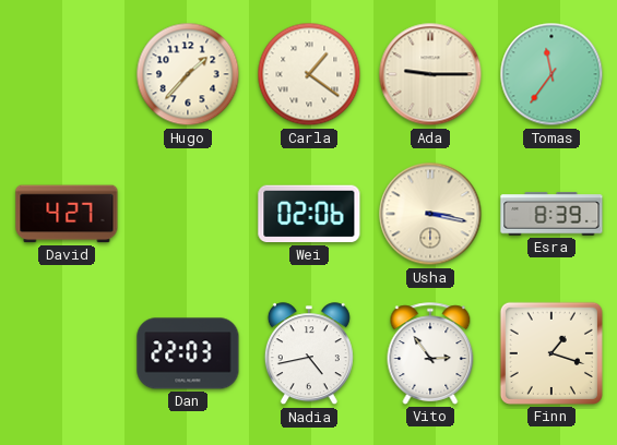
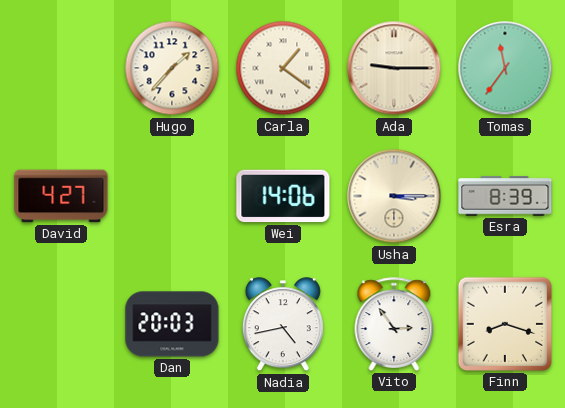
Wei: 02:06 -> 14:06
Usha: 3:17 -> 3:15
Dan: 22:03 -> 20:03
Finn: 1:18 -> 8:18
